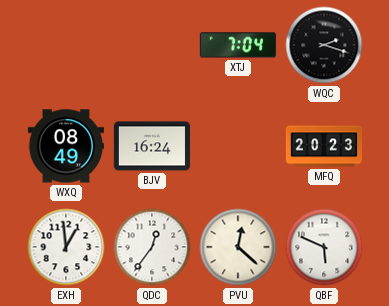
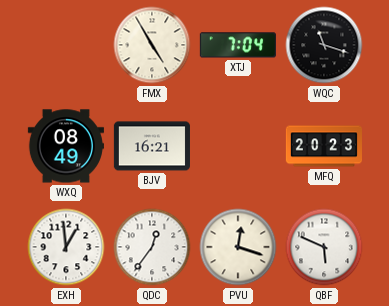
FMX: none -> 4:55
WQC: 2:18 -> 11:18
BJV: 16:24 -> 16:21
PVU: 12:22 -> 12:18
